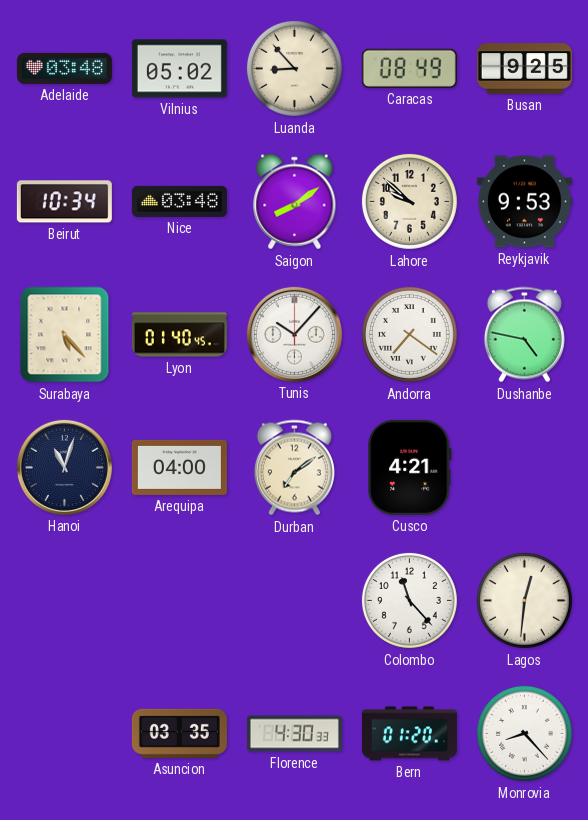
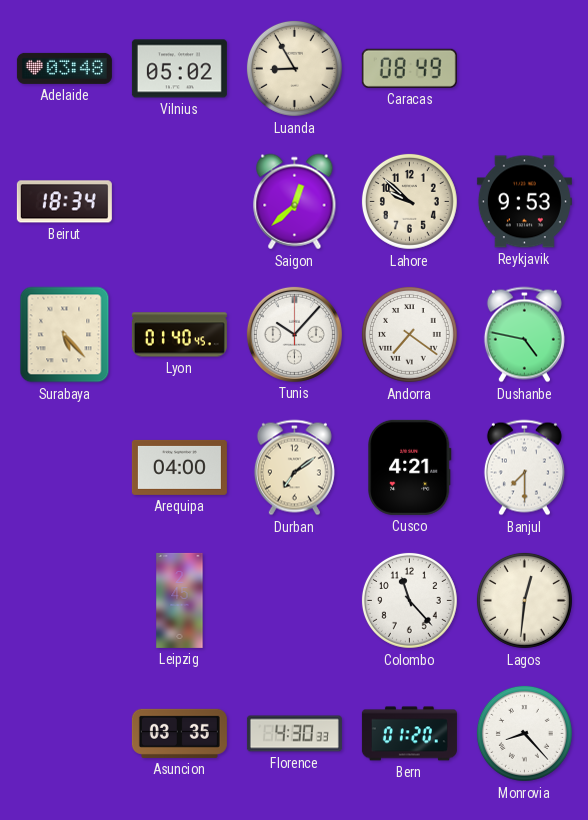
Luanda: 8:53 -> 8:55
Busan: 9:25 -> none
Beirut: 10:34 -> 18:34
Nice: 03:48 -> none
Saigon: 8:09 -> 12:38
Hanoi: 11:03 -> none
Banjul: none -> 7:30
Leipzig: none -> 2:45
